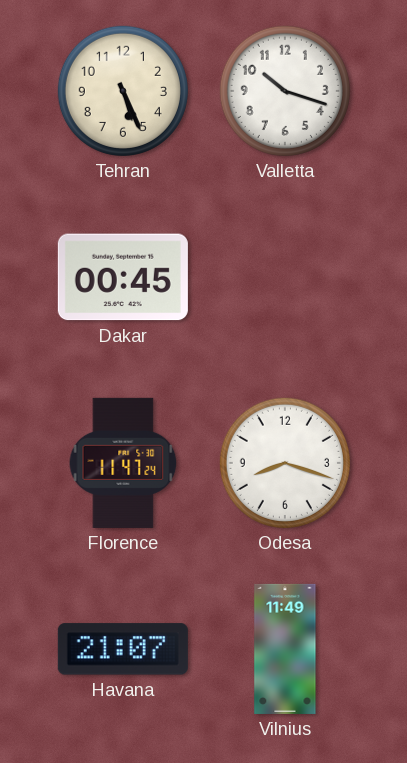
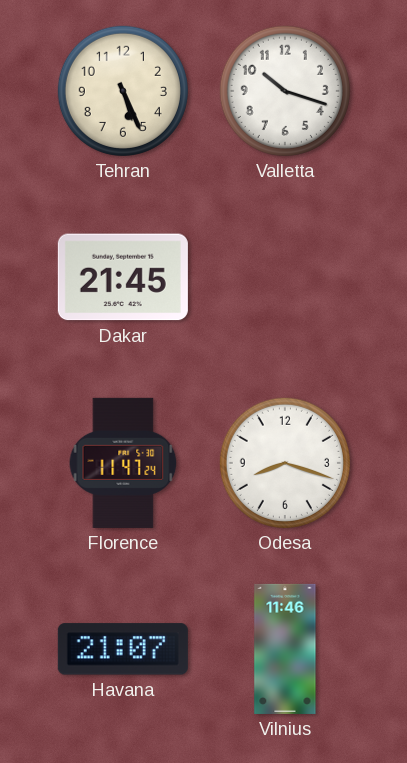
Dakar: 00:45 -> 21:45
Vilnius: 11:49 -> 11:46
